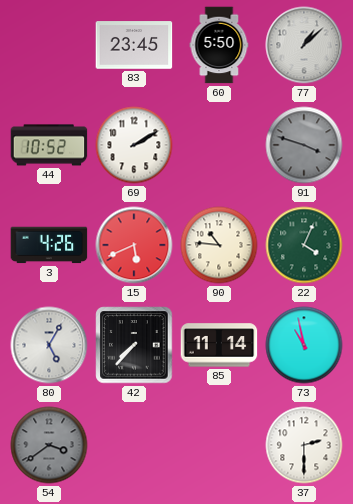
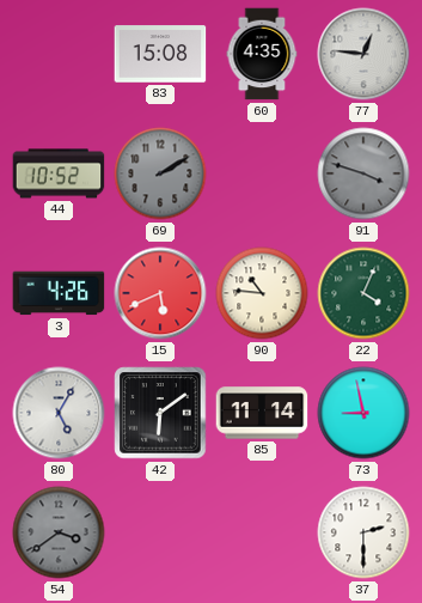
83: 23:45 -> 15:08
60: 5:50 -> 4:35
77: 1:08 -> 12:46
69 dial: white -> grey
42: 7:37 -> 6:09
73: 10:58 -> 8:58
